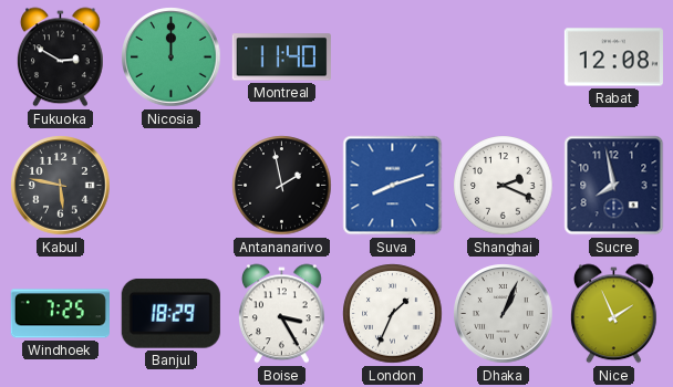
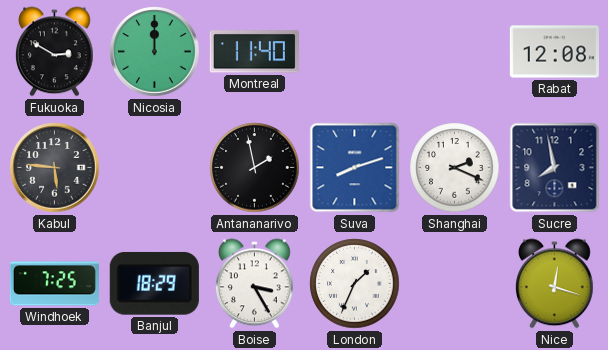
Kabul: 5:47 -> 5:46
Dhaka: 1:04 -> none
Nice: 1:56 -> 12:18
